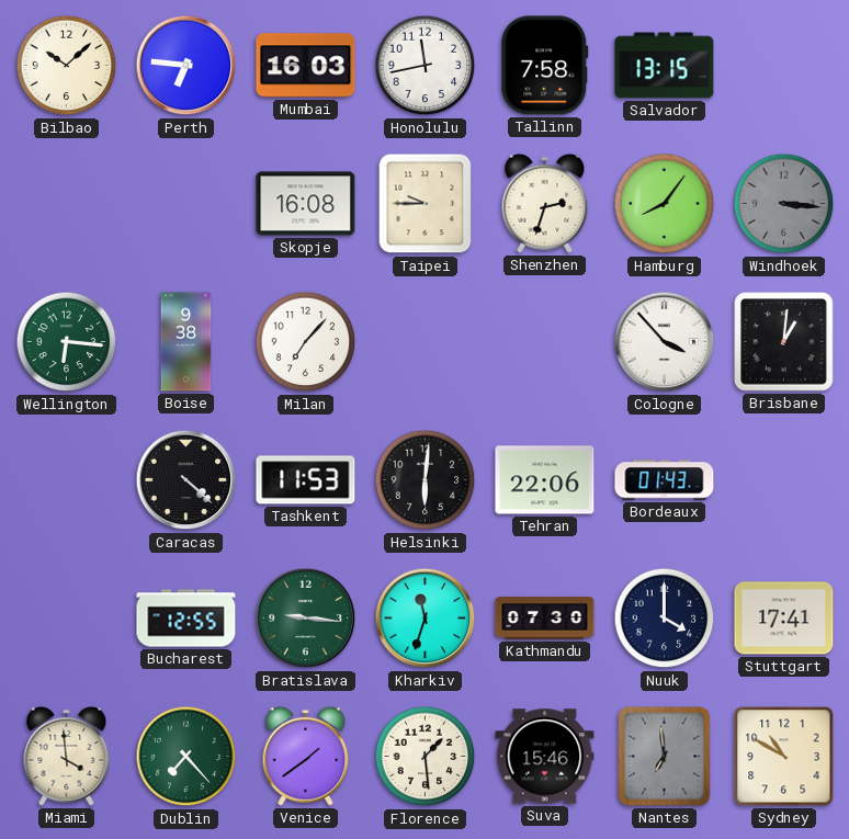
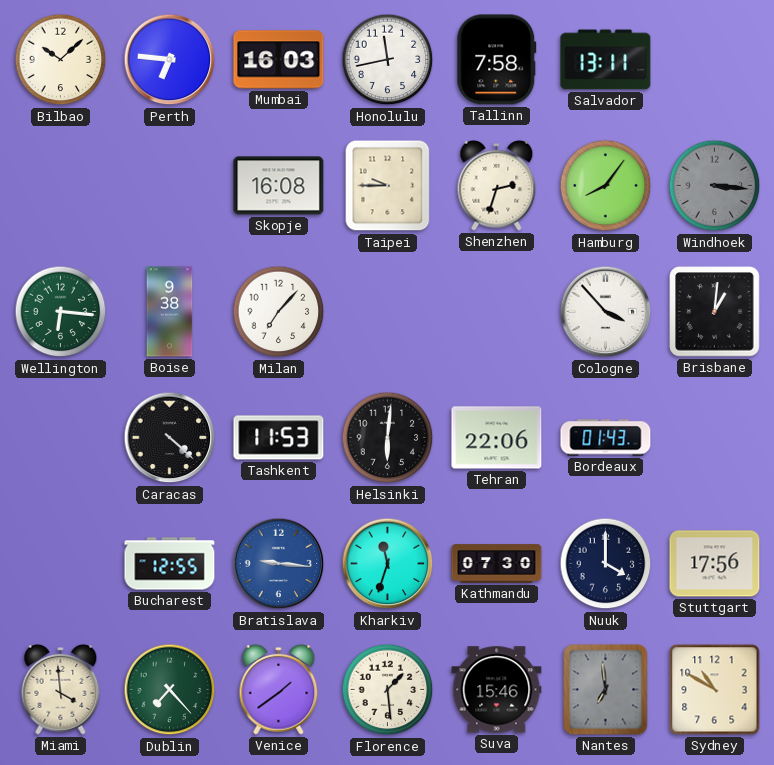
Salvador: 13:15 -> 13:11
Bratislava dial: green -> blue
Stuttgart: 17:41 -> 17:56
